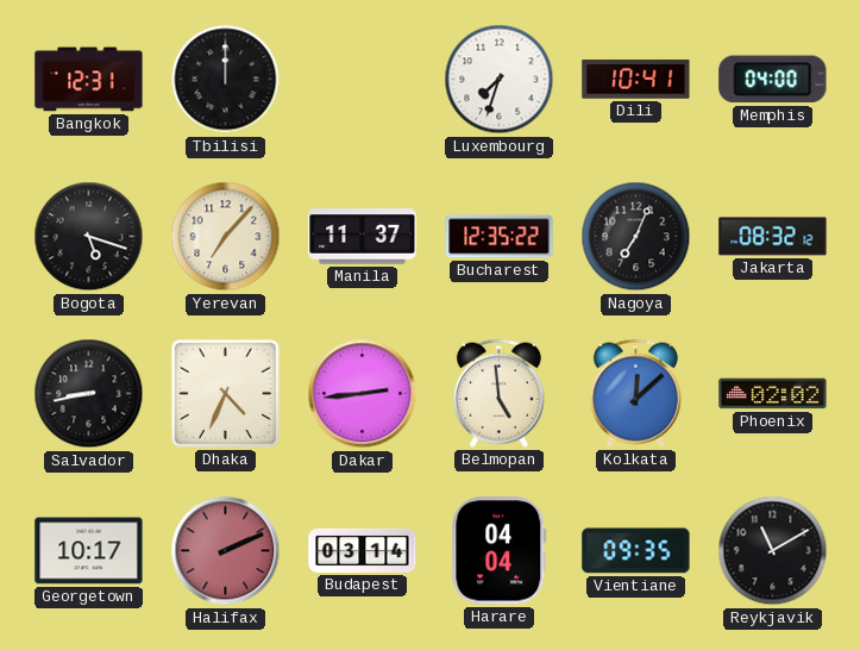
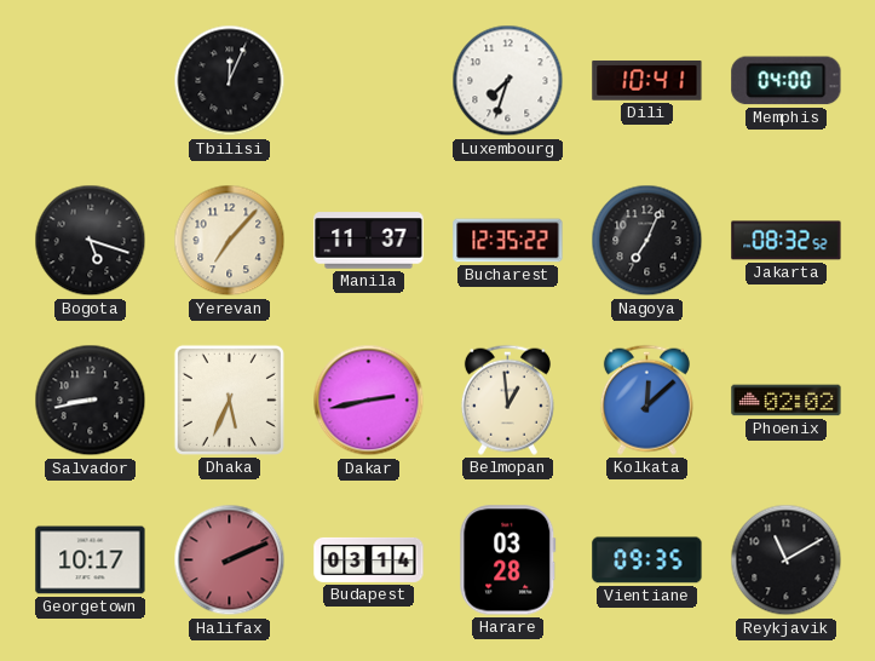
Bangkok: 12:31 -> none
Tbilisi: 12:00 -> 12:04
Jakarta: 08:32:12 -> 08:32:52
Dhaka: 4:34 -> 5:34
Dakar: 2:44 -> 2:43
Belmopan: 4:59 -> 12:59
Harare: 04:04 -> 03:28
